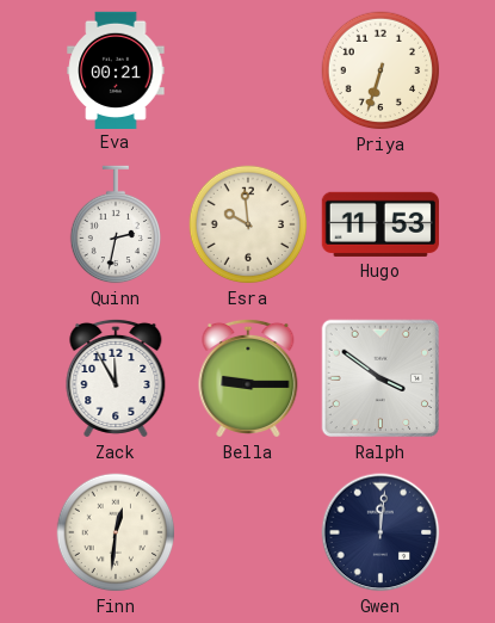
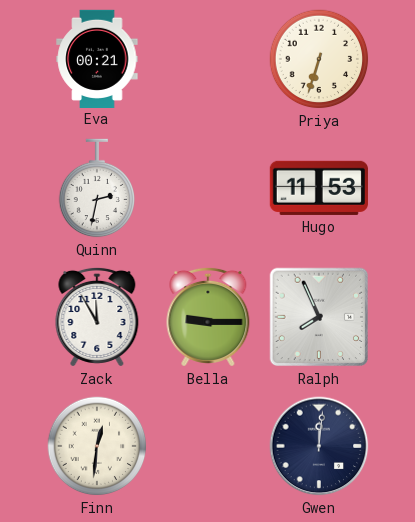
Esra: 9:59 -> none
Ralph: 3:51 -> 7:56
